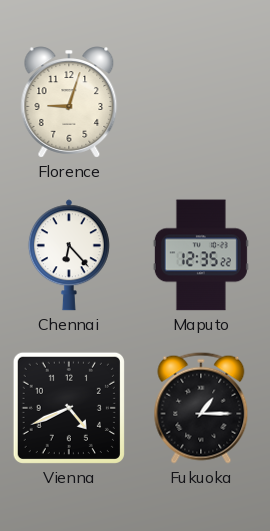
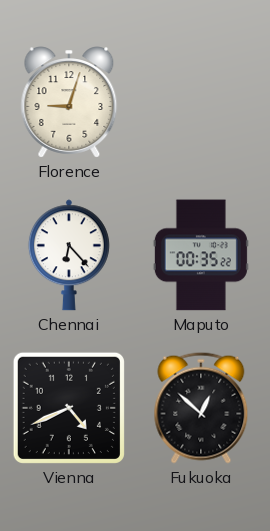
Maputo: 12:35 -> 00:35
Fukuoka: 1:15 -> 12:52
